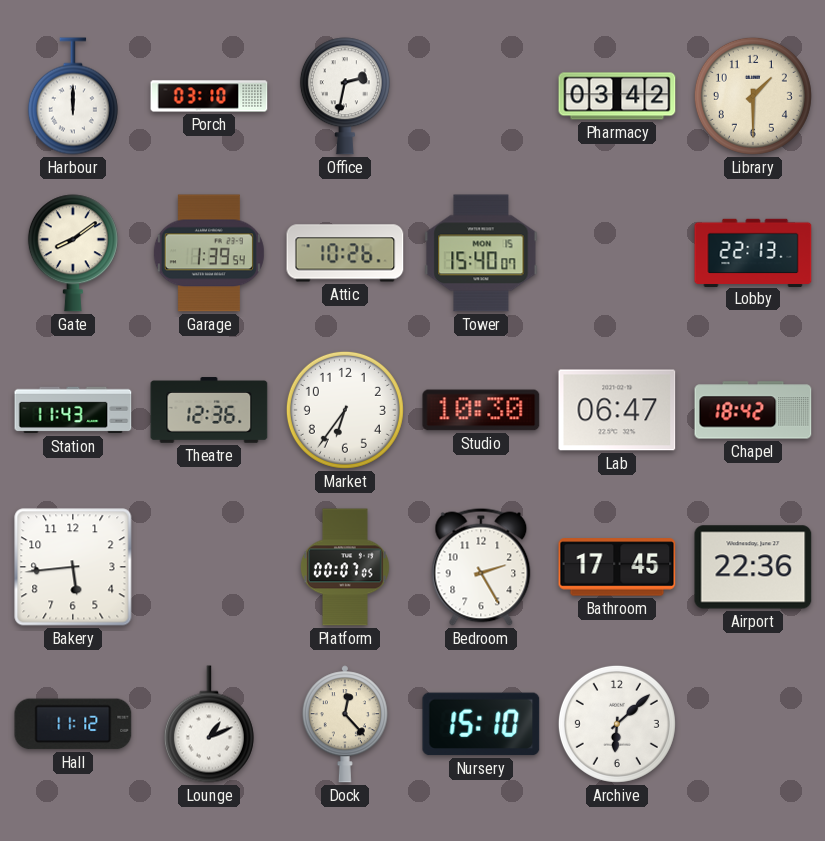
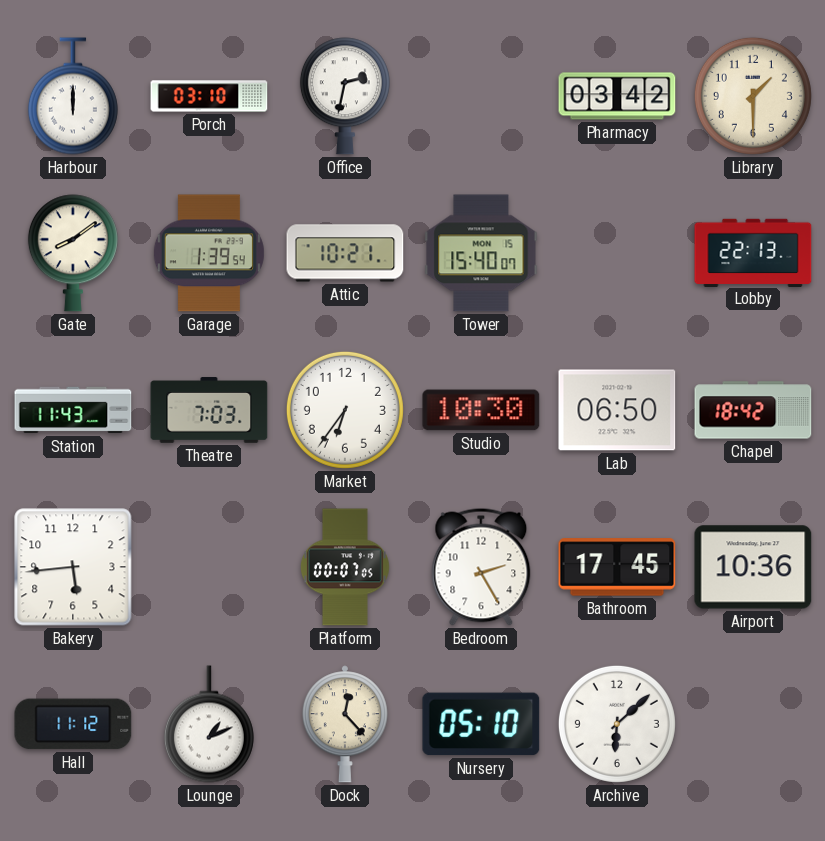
Attic: 10:26 -> 10:21
Theatre: 12:36 -> 7:03
Lab: 06:47 -> 06:50
Airport: 22:36 -> 10:36
Nursery: 15:10 -> 05:10
